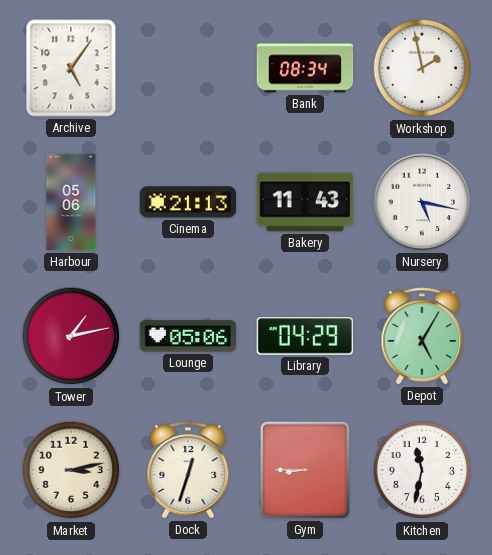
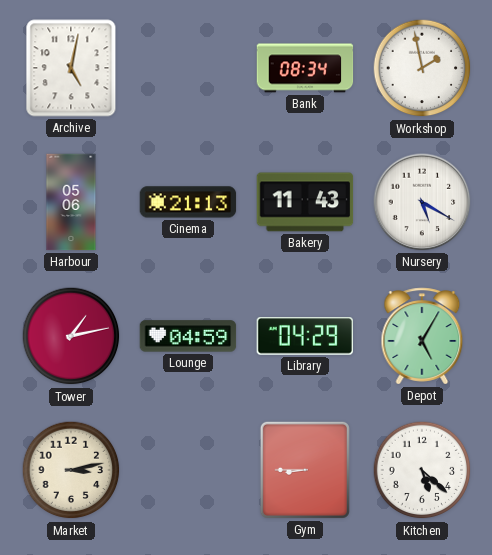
Archive: 5:06 -> 5:02
Nursery: 5:17 -> 5:20
Lounge: 05:06 -> 04:59
Dock: 12:33 -> none
Kitchen: 11:32 -> 5:22
